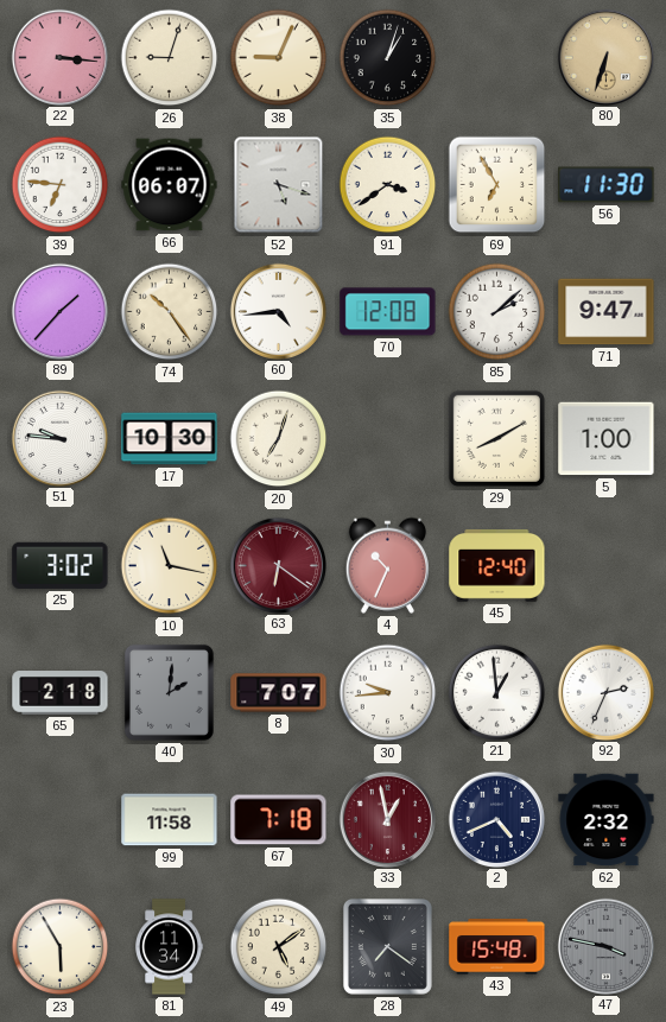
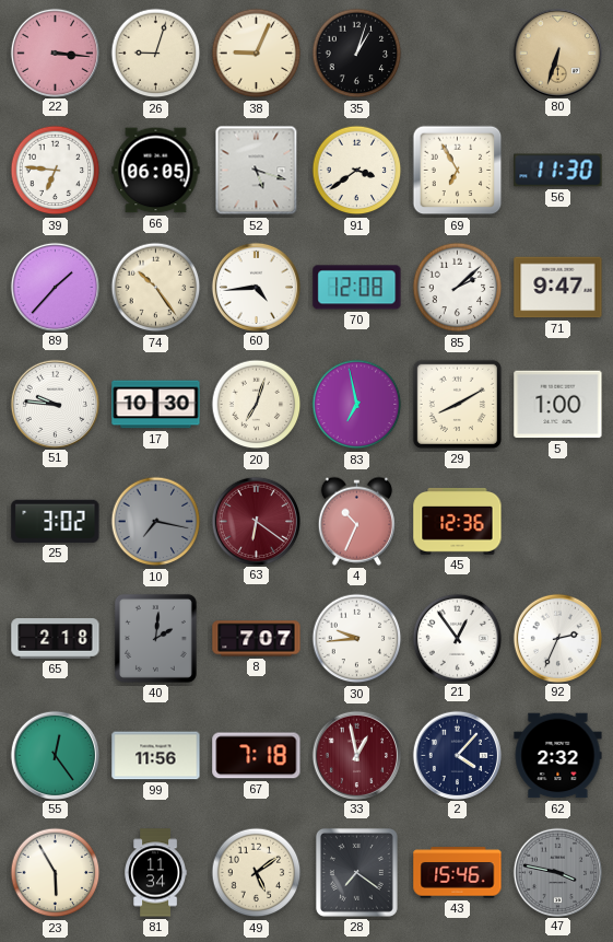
66: 06:07 -> 06:05
83: none -> 6:58
10: 11:17 -> 7:17
10 dial: cream -> grey
45: 12:40 -> 12:36
21: 12:59 -> 12:54
55: none -> 12:24
99: 11:58 -> 11:56
2: 4:41 -> 4:07
43: 15:48 -> 15:46
